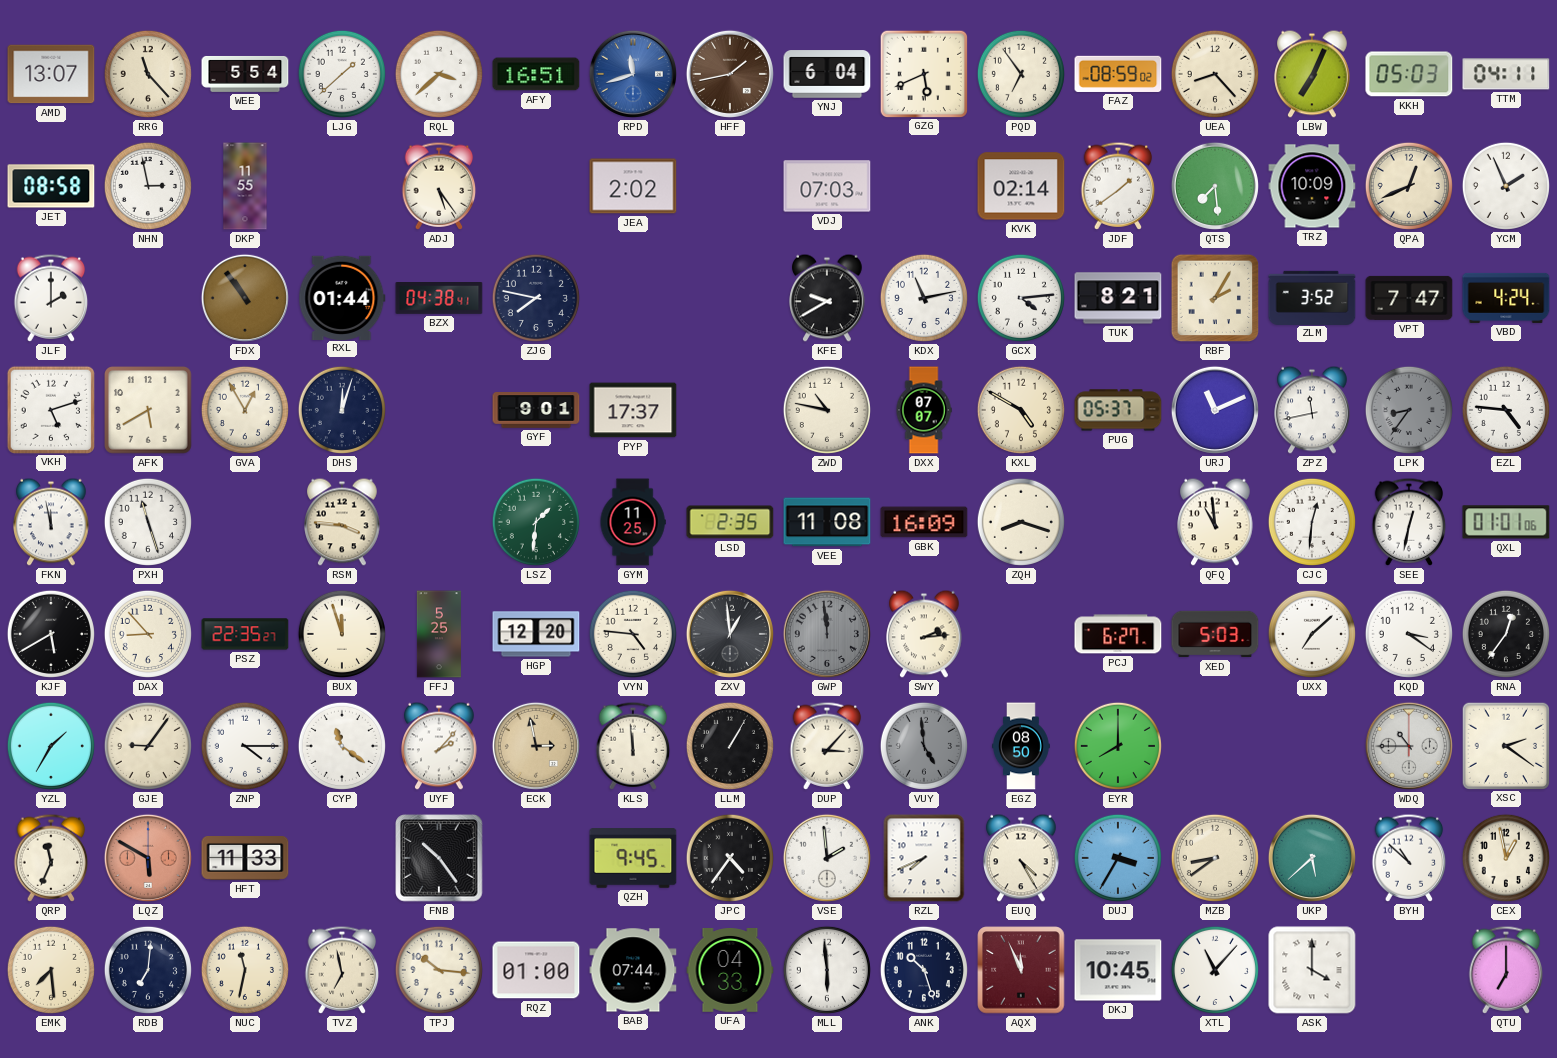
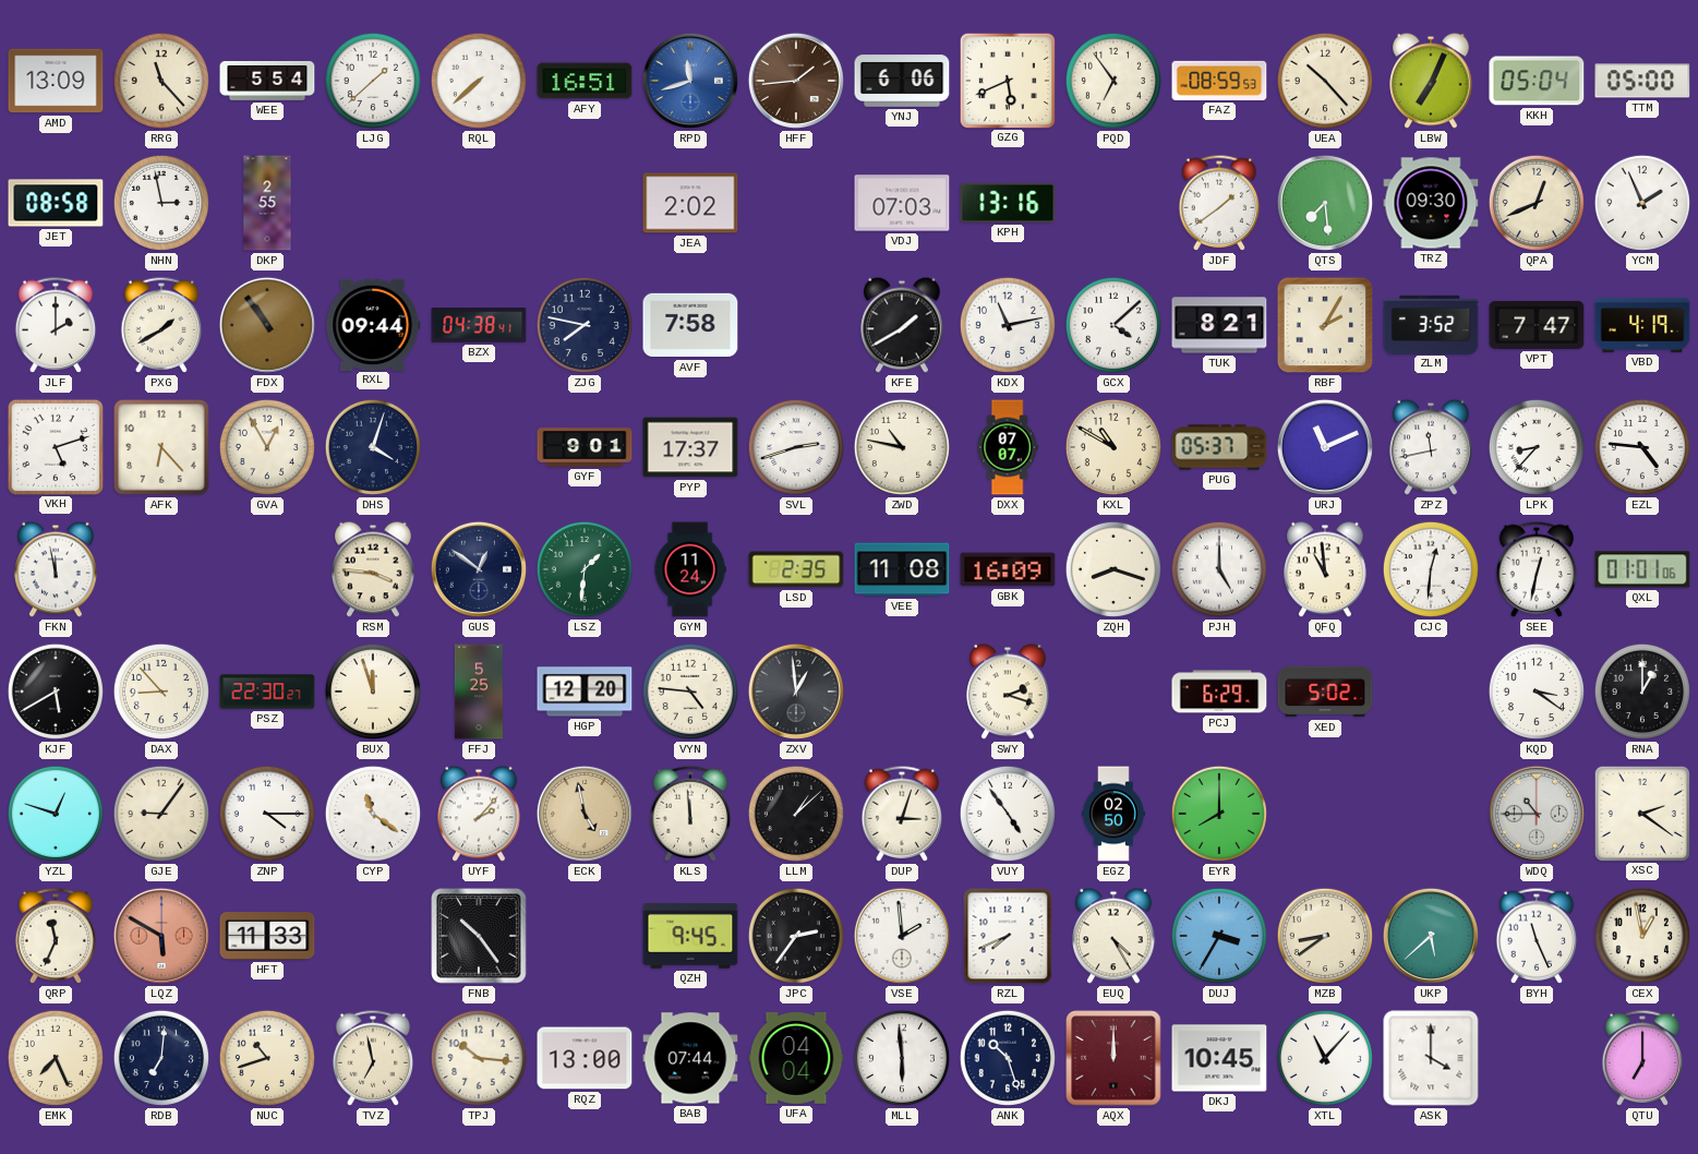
AMD: 13:07 -> 13:09
RQL: 3:38 -> 7:38
HFF: 1:43 -> 1:44
YNJ: 6:04 -> 6:06
FAZ: 08:59:02 -> 08:59:53
UEA: 8:23 -> 10:23
KKH: 05:03 -> 05:04
TTM: 04:11 -> 05:00
DKP: 11:55 -> 2:55
ADJ: 5:24 -> none
KPH: none -> 13:16
KVK: 02:14 -> none
TRZ: 10:09 -> 09:30
PXG: none -> 1:40
RXL: 01:44 -> 09:44
AVF: none -> 7:58
KFE: 9:40 -> 1:40
GCX: 4:14 -> 4:08
VBD: 4:24 -> 4:19
AFK: 5:40 -> 6:23
DHS: 12:03 -> 4:03
SVL: none -> 2:42
KXL: 4:50 -> 10:50
LPK: 8:36 -> 8:37
LPK dial: grey -> white
PXH: 11:27 -> none
GUS: none -> 12:51
GYM: 11:25 -> 11:24
PJH: none -> 5:00
PSZ: 22:35 -> 22:30
GWP: 11:59 -> none
SWY: 2:14 -> 2:18
PCJ: 6:27 -> 6:29
XED: 5:03 -> 5:02
UXX: 7:08 -> none
RNA: 12:36 -> 1:00
YZL: 1:35 -> 12:48
ECK: 2:58 -> 4:58
LLM: 1:05 -> 1:08
DUP: 3:07 -> 3:03
VUY: 4:59 -> 4:54
VUY dial: grey -> white
EGZ: 08:50 -> 02:50
JPC: 4:36 -> 2:36
BYH: 10:52 -> 11:26
EMK: 7:29 -> 7:26
NUC: 11:32 -> 10:42
RQZ: 01:00 -> 13:00
UFA: 04:33 -> 04:04
AQX: 11:56 -> 12:00
